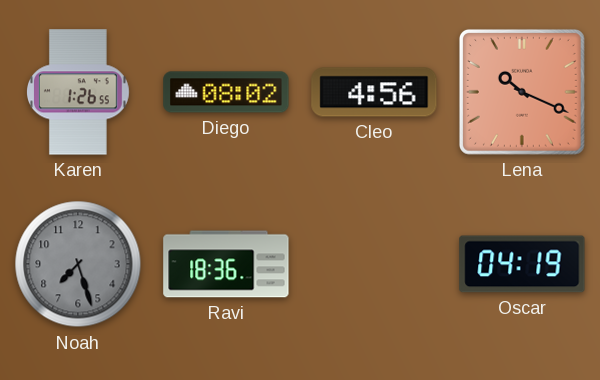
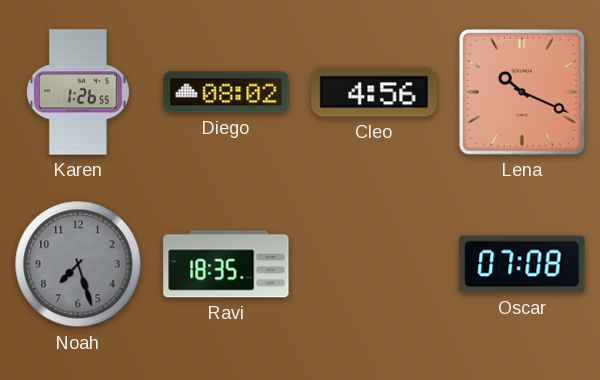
Ravi: 18:36 -> 18:35
Oscar: 04:19 -> 07:08
